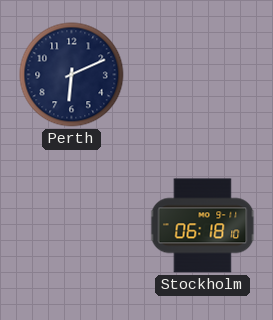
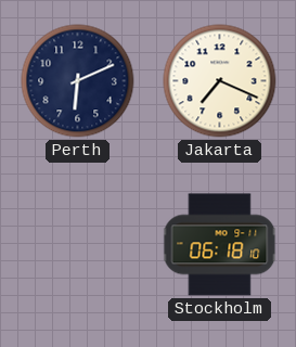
Jakarta: none -> 7:19
